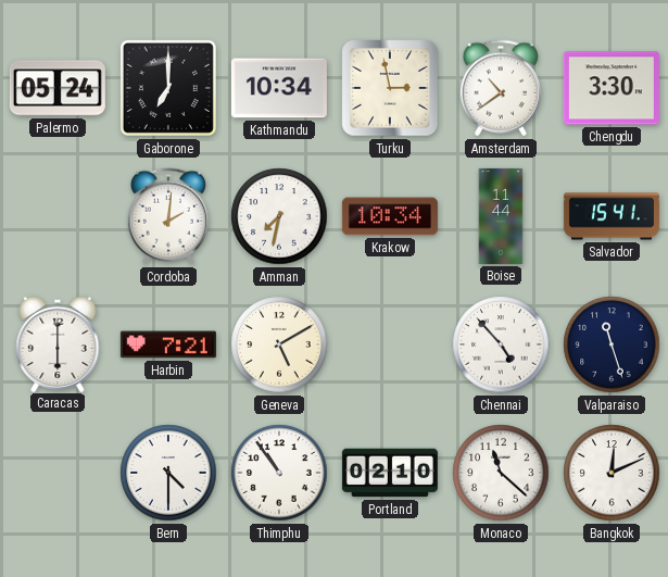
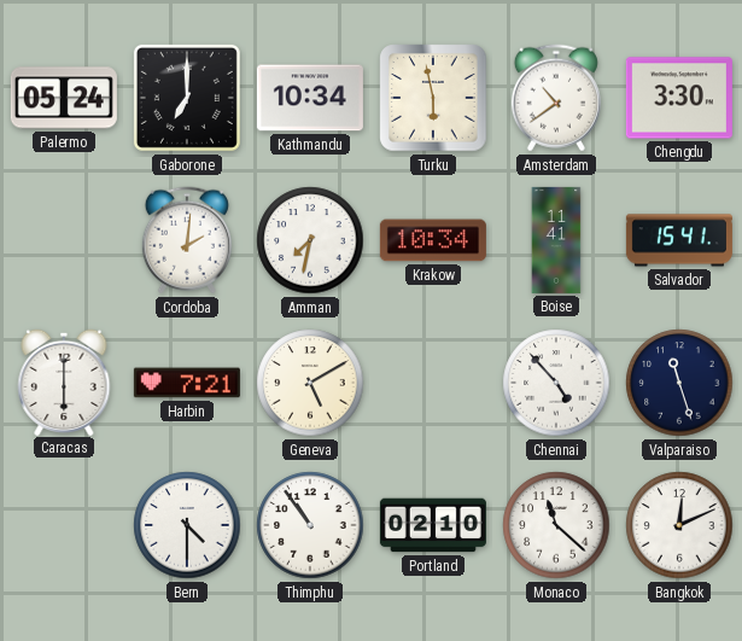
Turku: 2:58 -> 5:58
Boise: 11:44 -> 11:41
